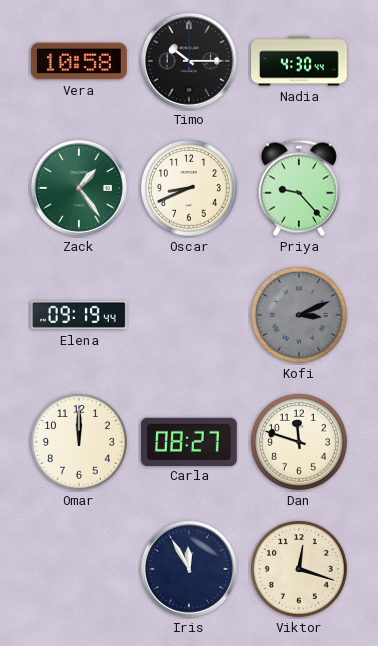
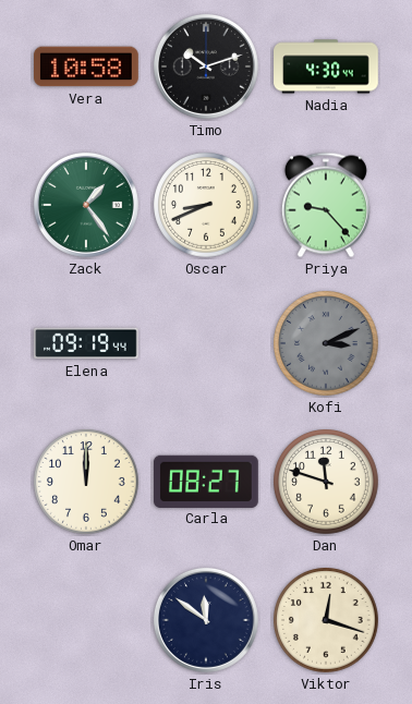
Timo: 10:15 -> 10:12
Iris: 11:55 -> 11:51
